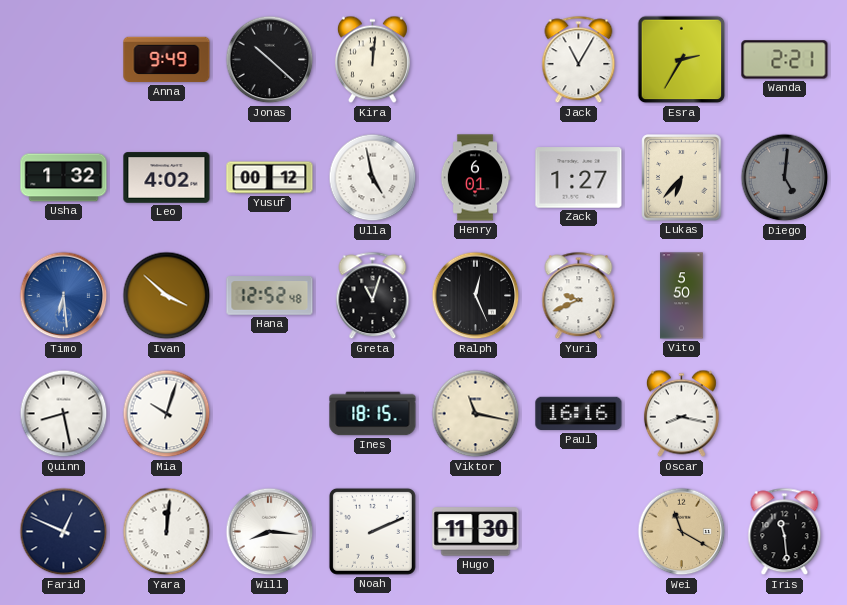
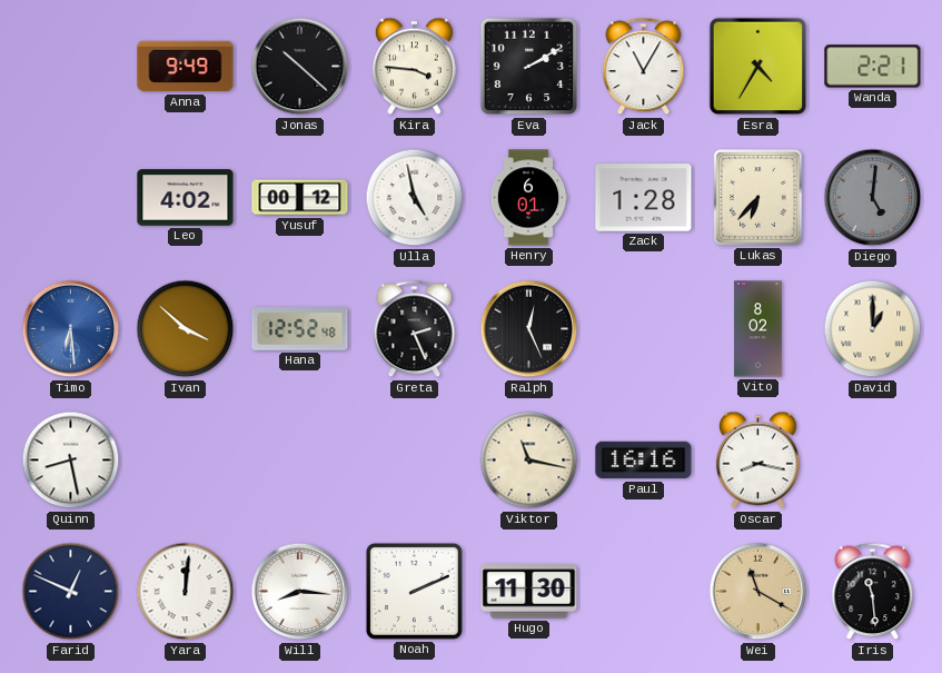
Kira: 12:01 -> 3:46
Eva: none -> 2:10
Esra: 2:35 -> 4:35
Usha: 1:32 -> none
Zack: 1:27 -> 1:28
Greta: 11:03 -> 2:26
Yuri: 9:41 -> none
Vito: 5:50 -> 8:02
David: none -> 1:00
Mia: 10:03 -> none
Ines: 18:15 -> none
